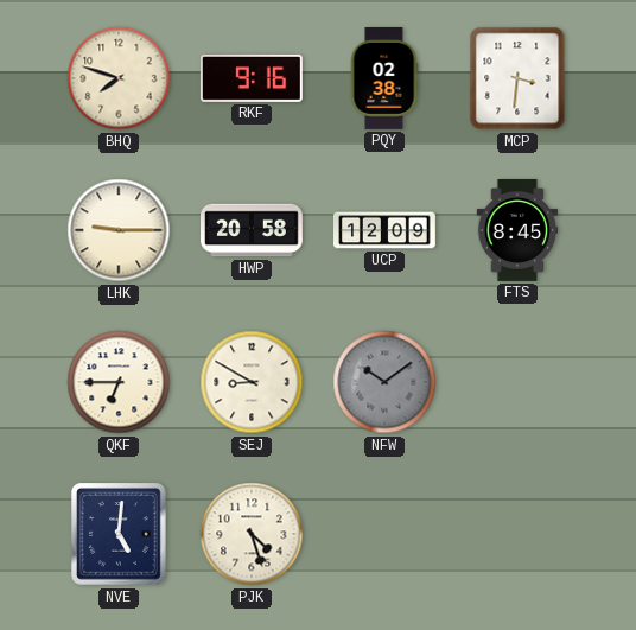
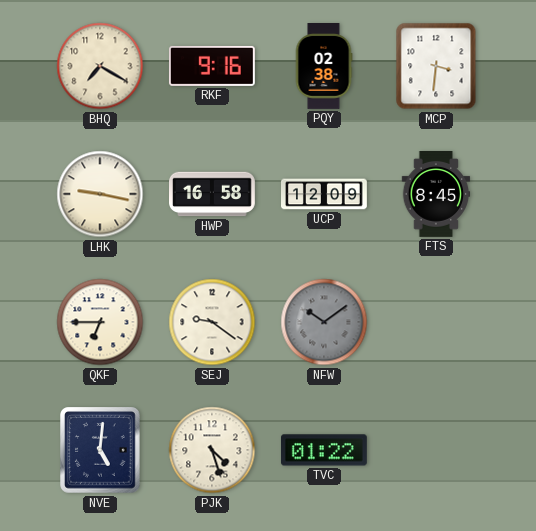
BHQ: 7:48 -> 7:20
LHK: 9:15 -> 9:17
HWP: 20:58 -> 16:58
SEJ: 8:50 -> 9:21
TVC: none -> 01:22
